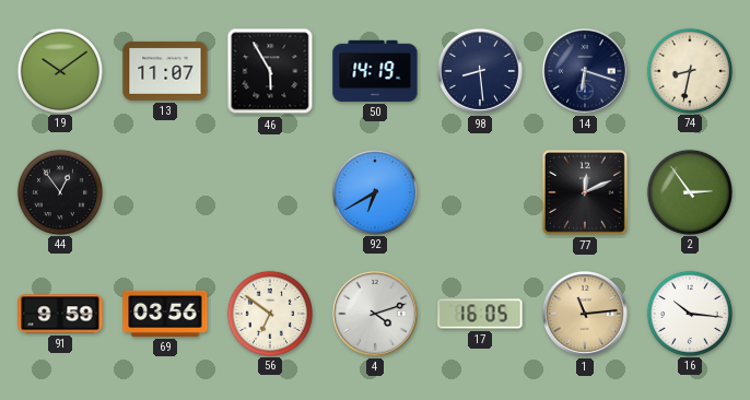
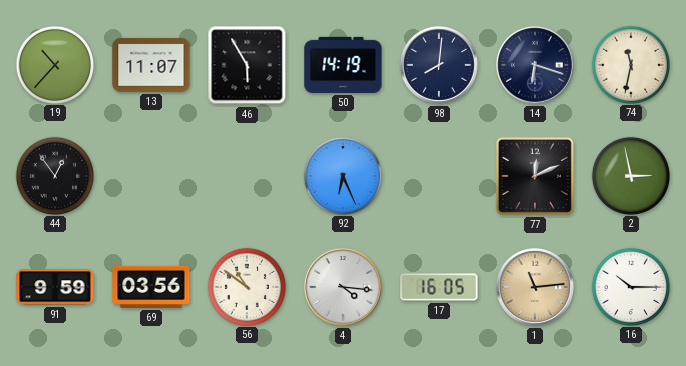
19: 10:09 -> 10:37
98: 8:29 -> 8:01
74: 8:32 -> 11:32
92: 6:40 -> 6:26
2: 2:54 -> 2:58
56: 6:51 -> 10:51
4: 4:12 -> 4:16
16: 10:16 -> 10:15
